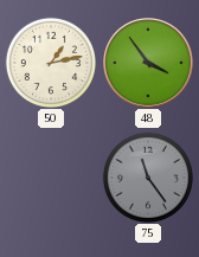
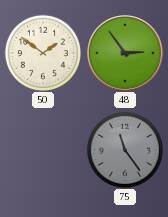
50: 1:13 -> 1:51
48: 3:54 -> 2:54
